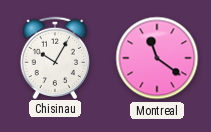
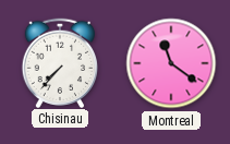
Chisinau: 10:05 -> 7:37
